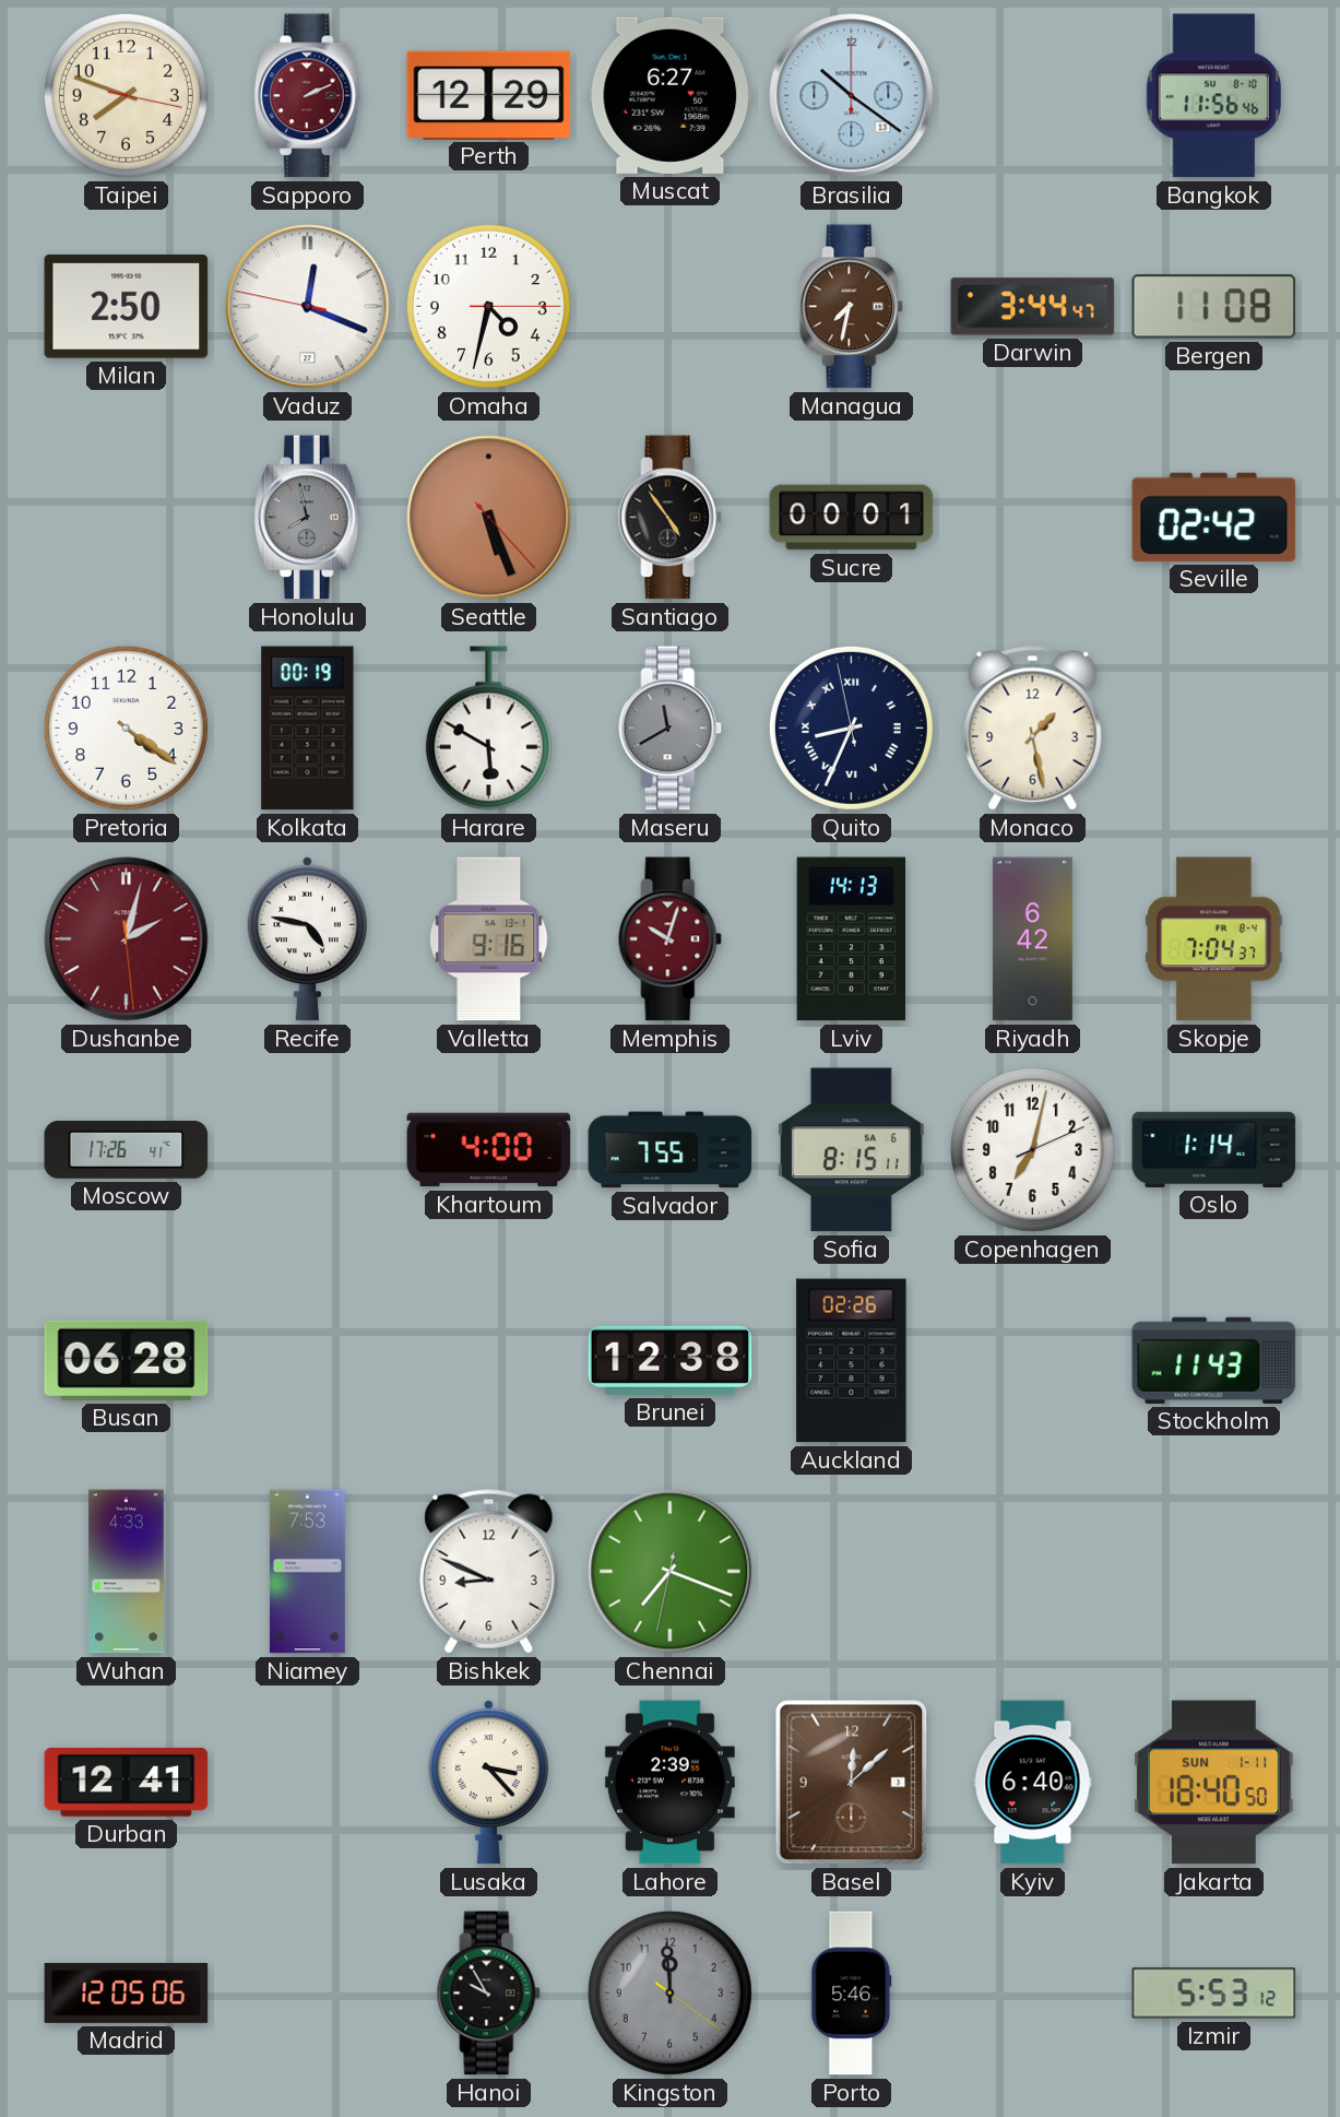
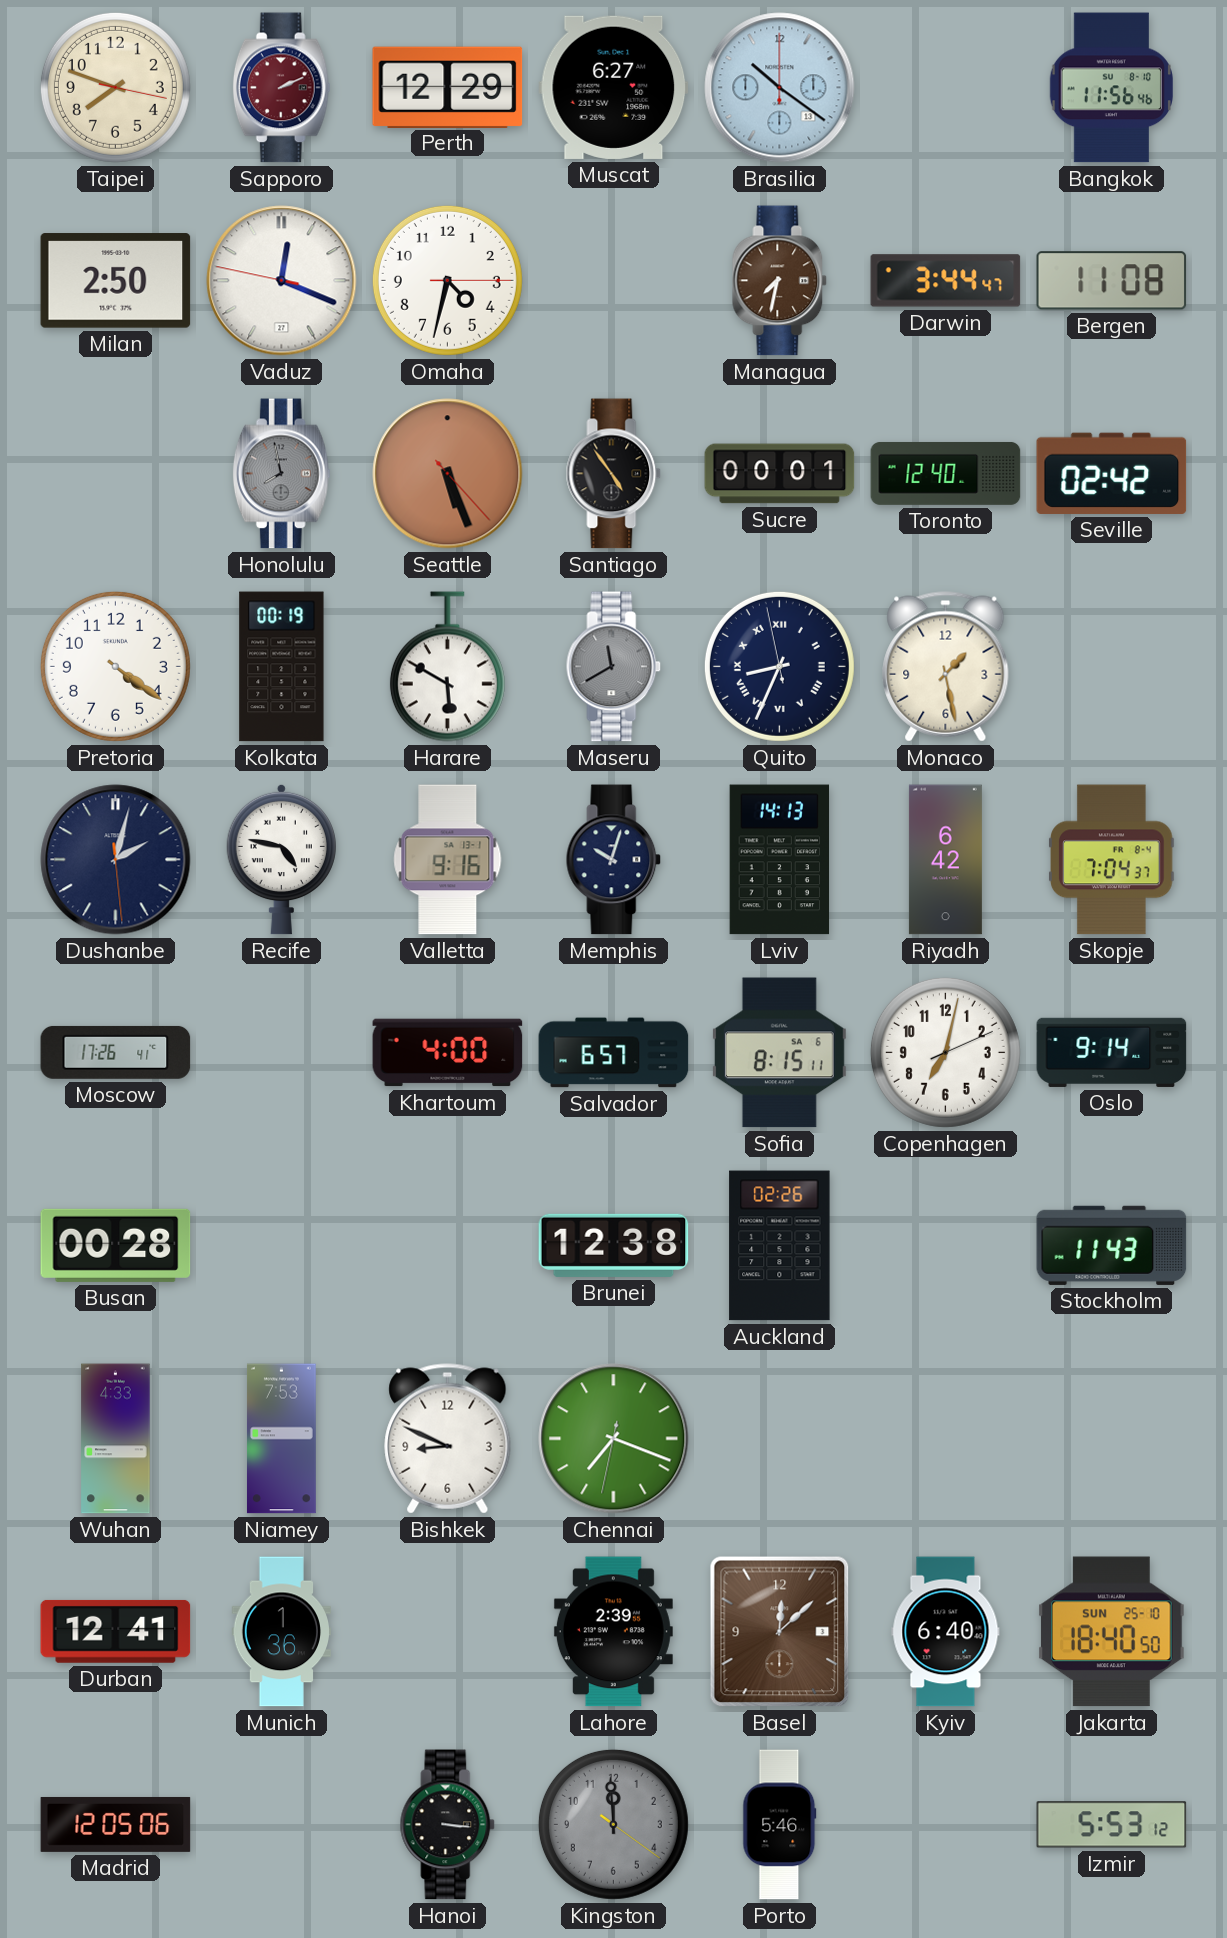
Toronto: none -> 12:40
Dushanbe dial: burgundy -> navy
Memphis dial: burgundy -> navy
Salvador: 7:55 -> 6:57
Oslo: 1:14 -> 9:14
Busan: 06:28 -> 00:28
Munich: none -> 1:36
Lusaka: 3:23 -> none
Jakarta date: SUN 1-11 -> SUN 25-10
Hanoi: 9:55 -> 3:16
